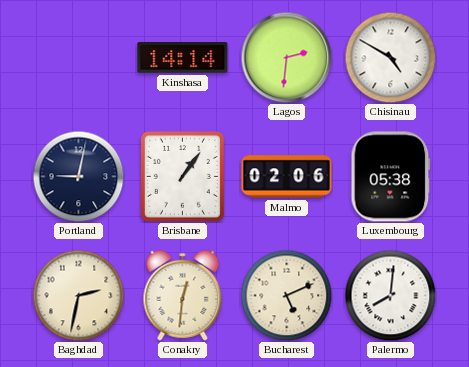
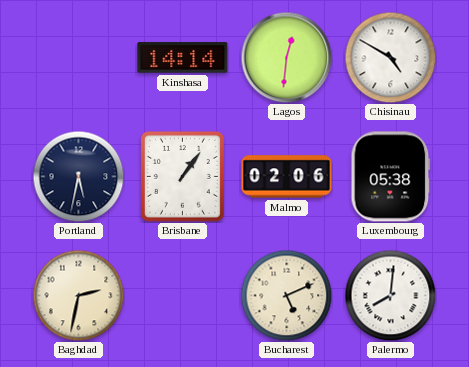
Lagos: 2:31 -> 12:31
Portland: 9:02 -> 5:32
Conakry: 12:31 -> none
